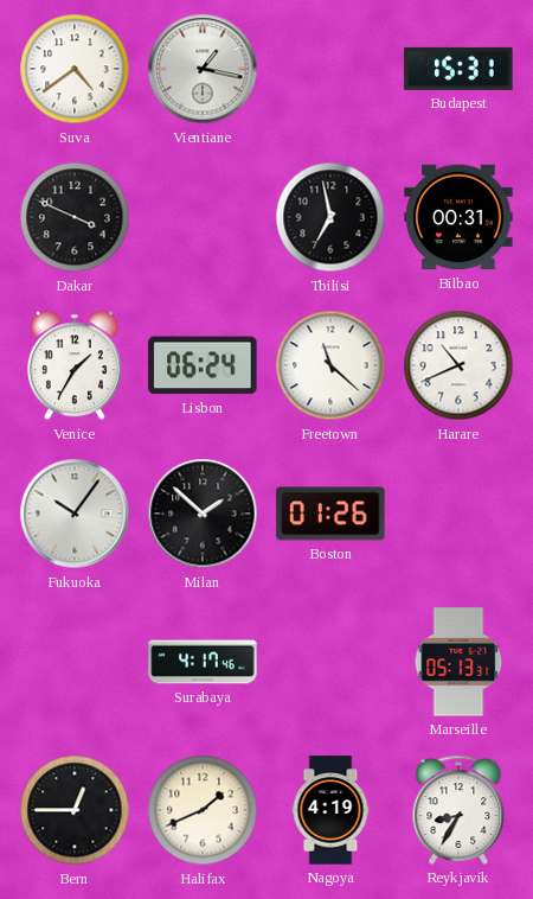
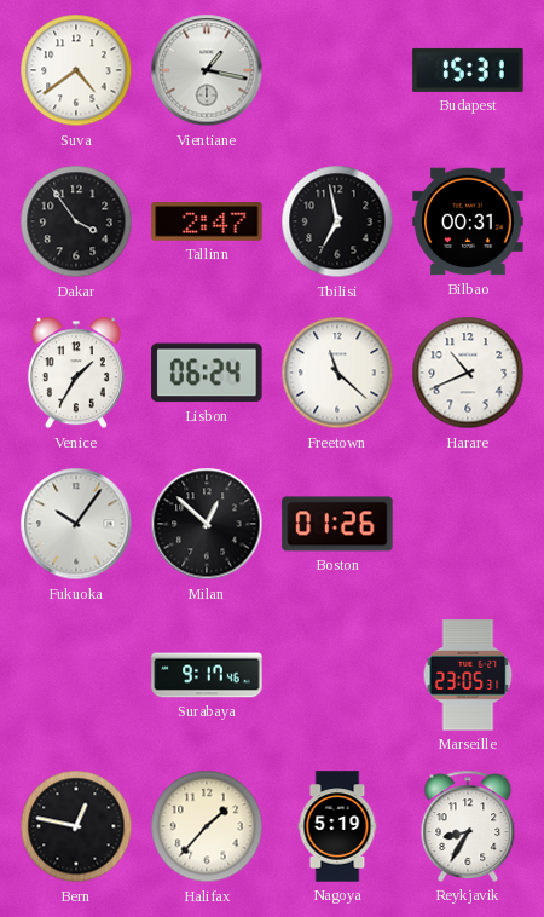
Dakar: 3:49 -> 3:54
Tallinn: none -> 2:47
Milan: 1:52 -> 12:52
Surabaya: 4:17 -> 9:17
Marseille: 05:13 -> 23:05
Bern: 12:45 -> 12:47
Halifax: 1:41 -> 1:37
Nagoya: 4:19 -> 5:19
